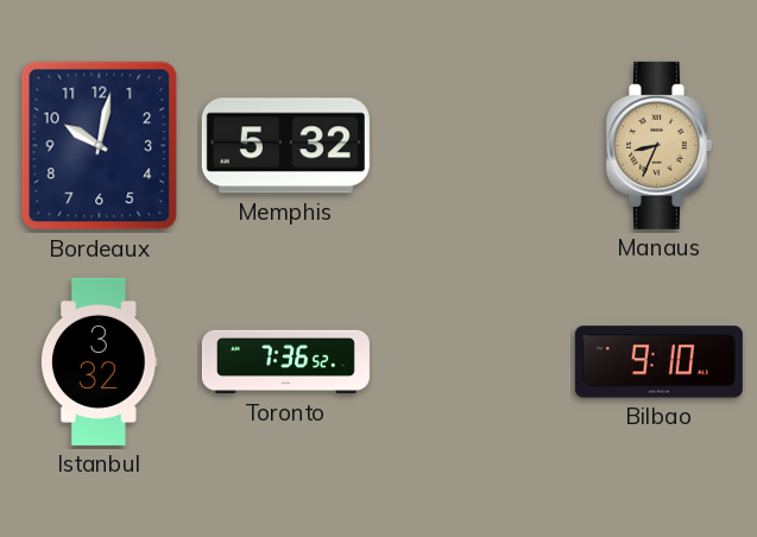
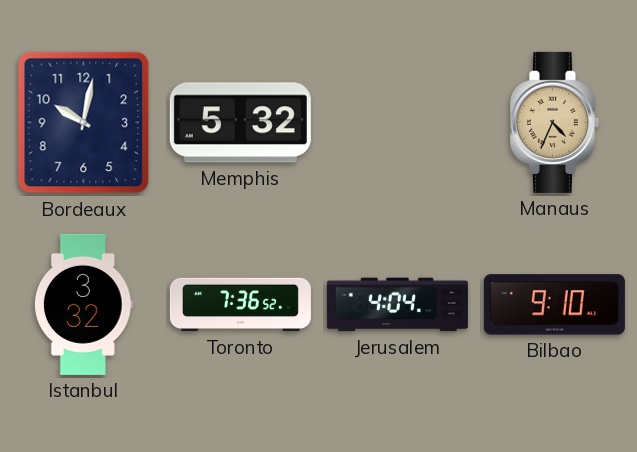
Manaus: 8:34 -> 4:34
Jerusalem: none -> 4:04
